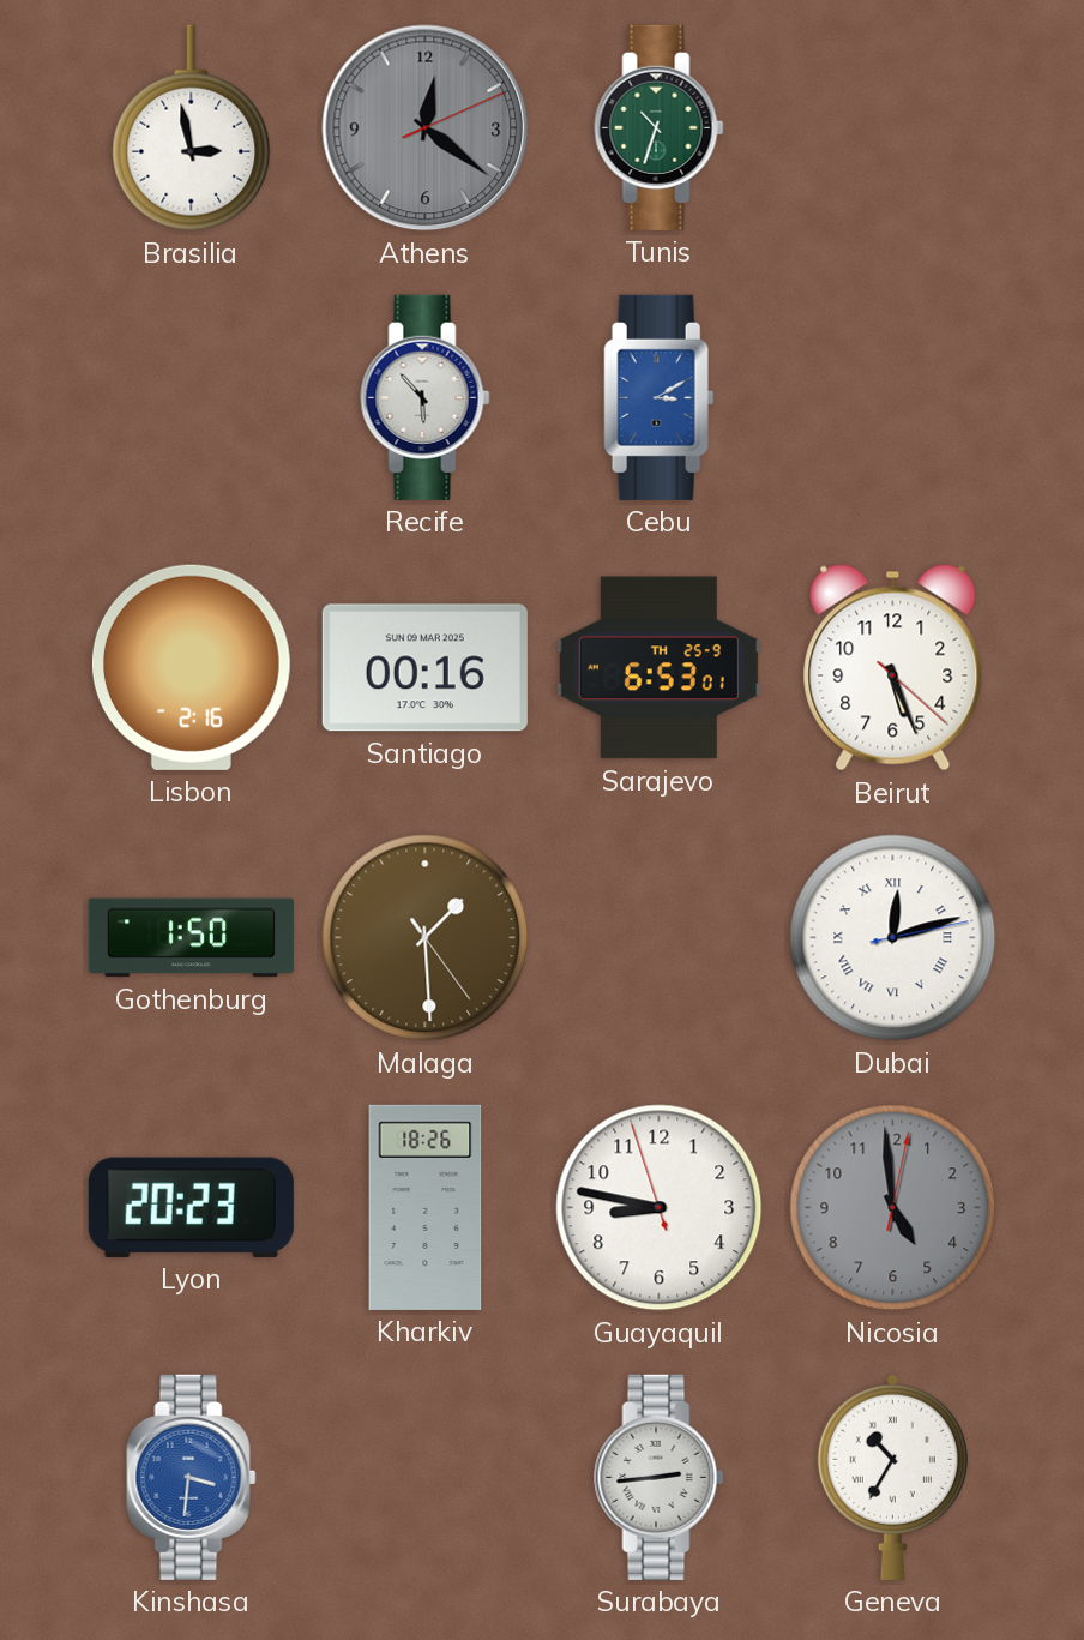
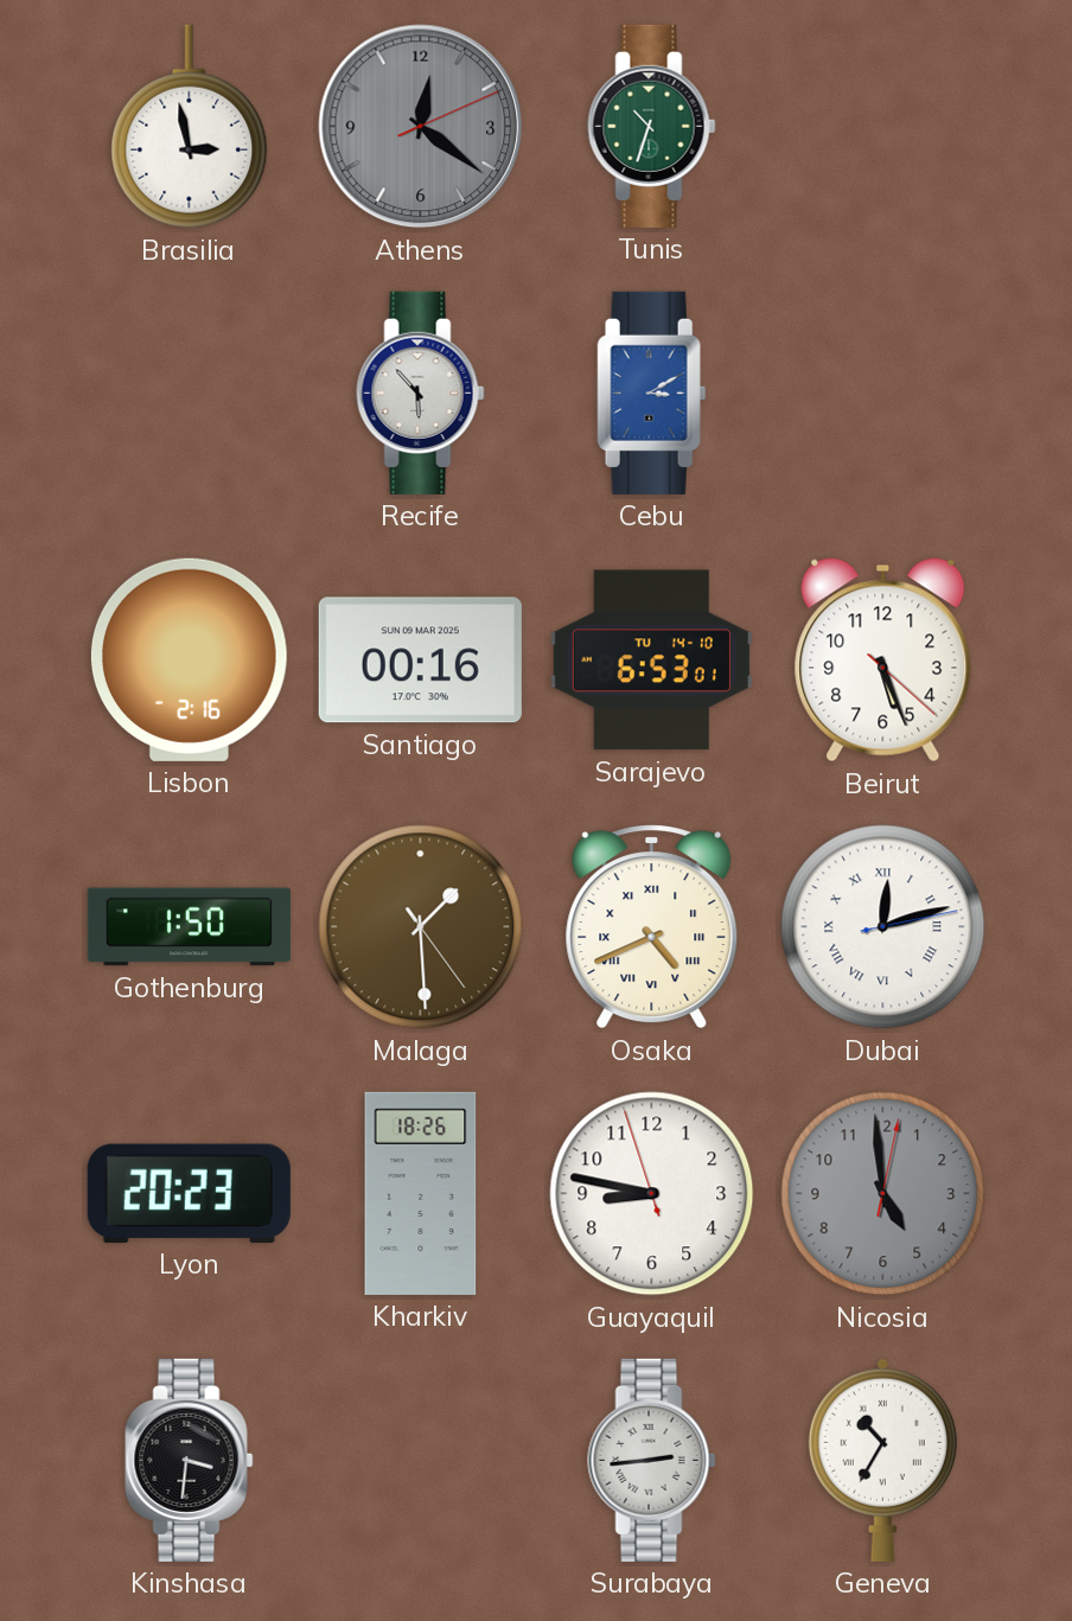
Sarajevo date: TH 25-9 -> TU 14-10
Osaka: none -> 4:41
Kinshasa dial: blue -> black
